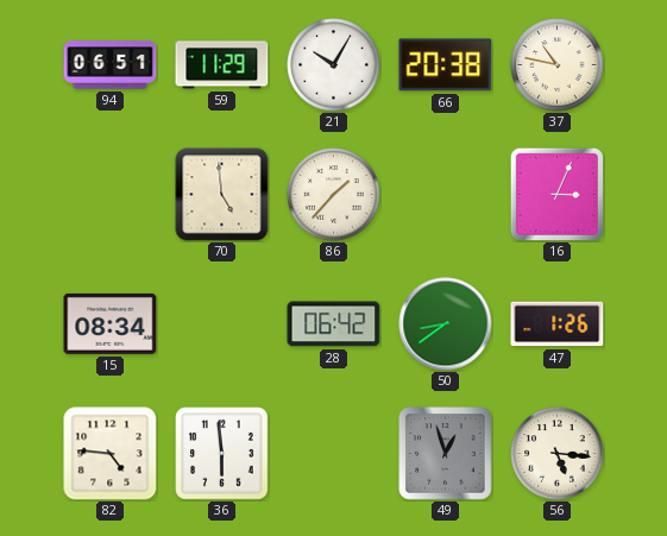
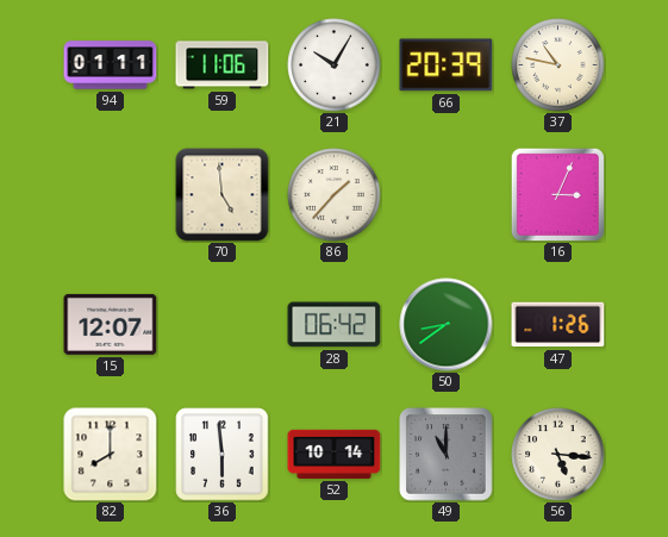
94: 06:51 -> 01:11
59: 11:29 -> 11:06
66: 20:38 -> 20:39
15: 08:34 -> 12:07
82: 4:46 -> 8:00
52: none -> 10:14
49: 12:57 -> 11:00
